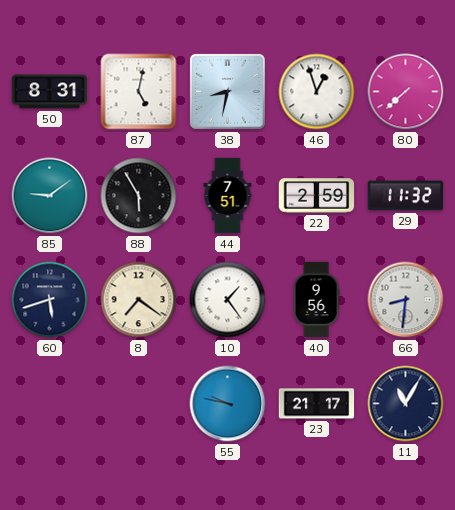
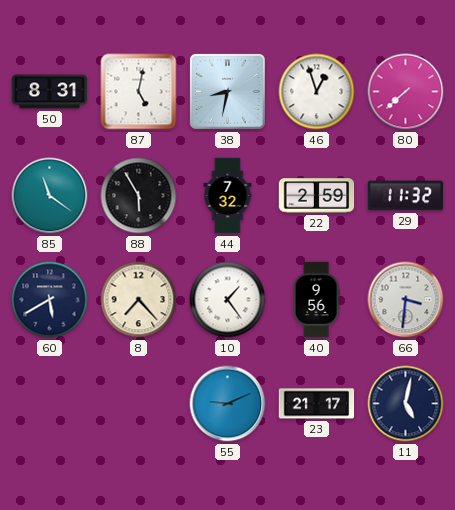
85: 9:09 -> 11:21
44: 7:51 -> 7:32
60: 5:42 -> 5:40
8: 7:21 -> 7:23
66: 8:31 -> 3:31
55: 9:47 -> 9:11
11: 11:05 -> 5:02
